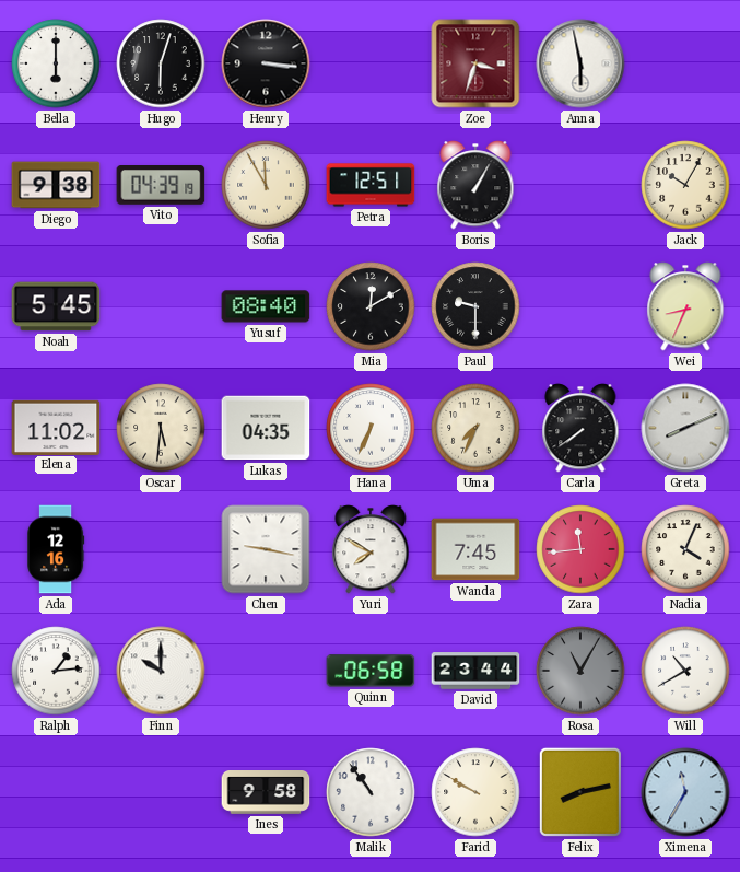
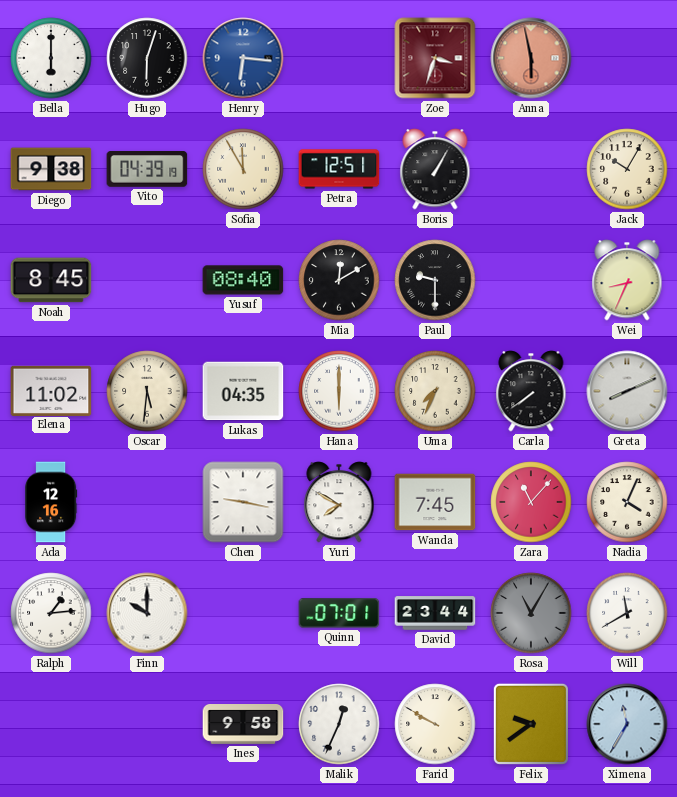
Henry: 3:16 -> 6:16
Henry dial: black -> blue
Anna dial: white -> salmon
Noah: 5:45 -> 8:45
Hana: 6:34 -> 6:00
Zara: 11:44 -> 11:07
Quinn: 06:58 -> 07:01
Will: 10:40 -> 11:40
Malik: 10:54 -> 12:34
Felix: 8:13 -> 9:39
